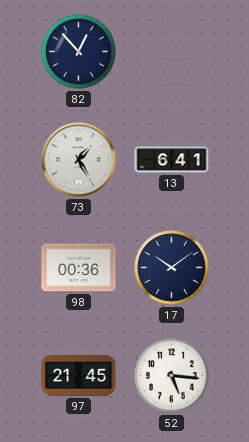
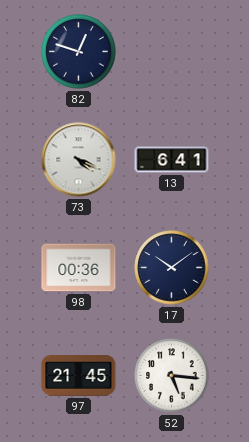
82: 12:53 -> 12:48
73: 1:25 -> 4:19
